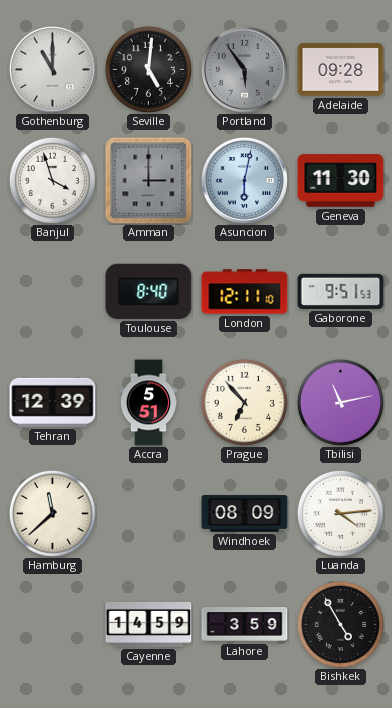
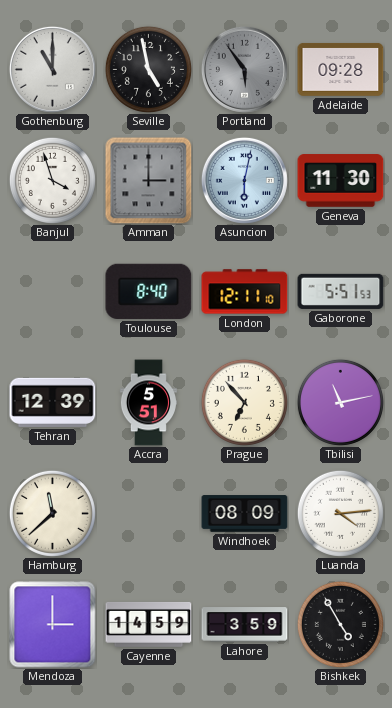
Seville: 5:01 -> 4:58
Gaborone: 9:51 -> 5:51
Mendoza: none -> 3:00
